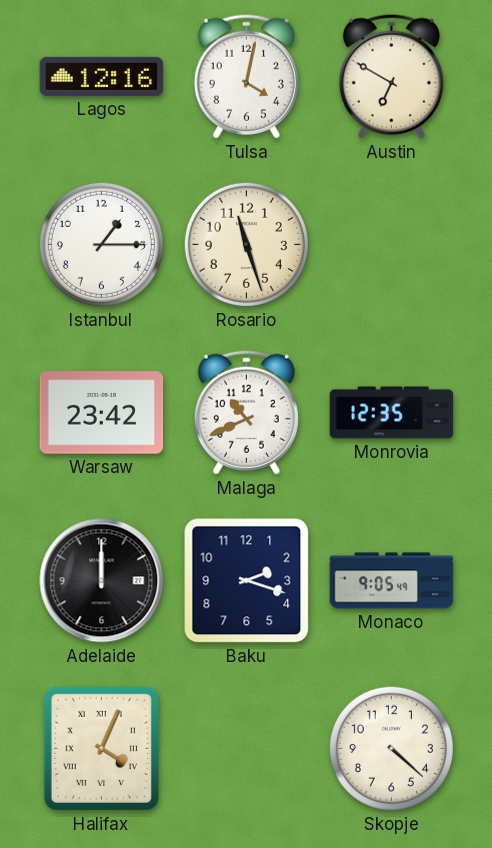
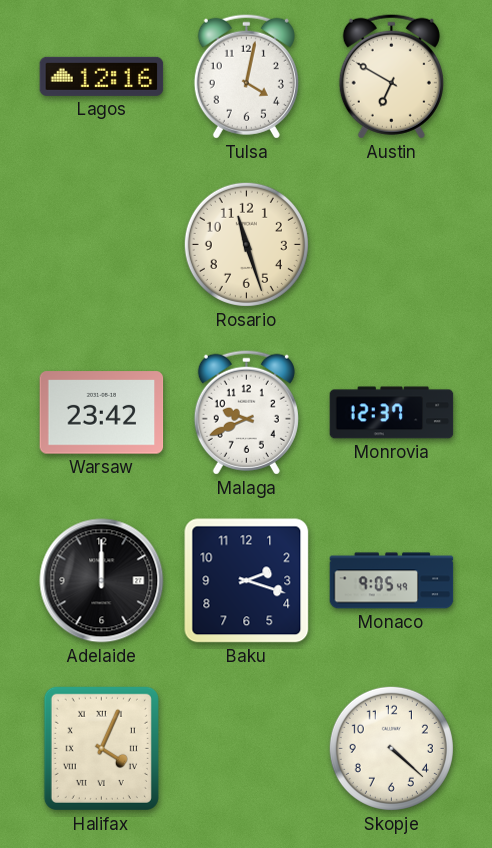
Istanbul: 1:15 -> none
Malaga: 10:41 -> 9:41
Monrovia: 12:35 -> 12:37
